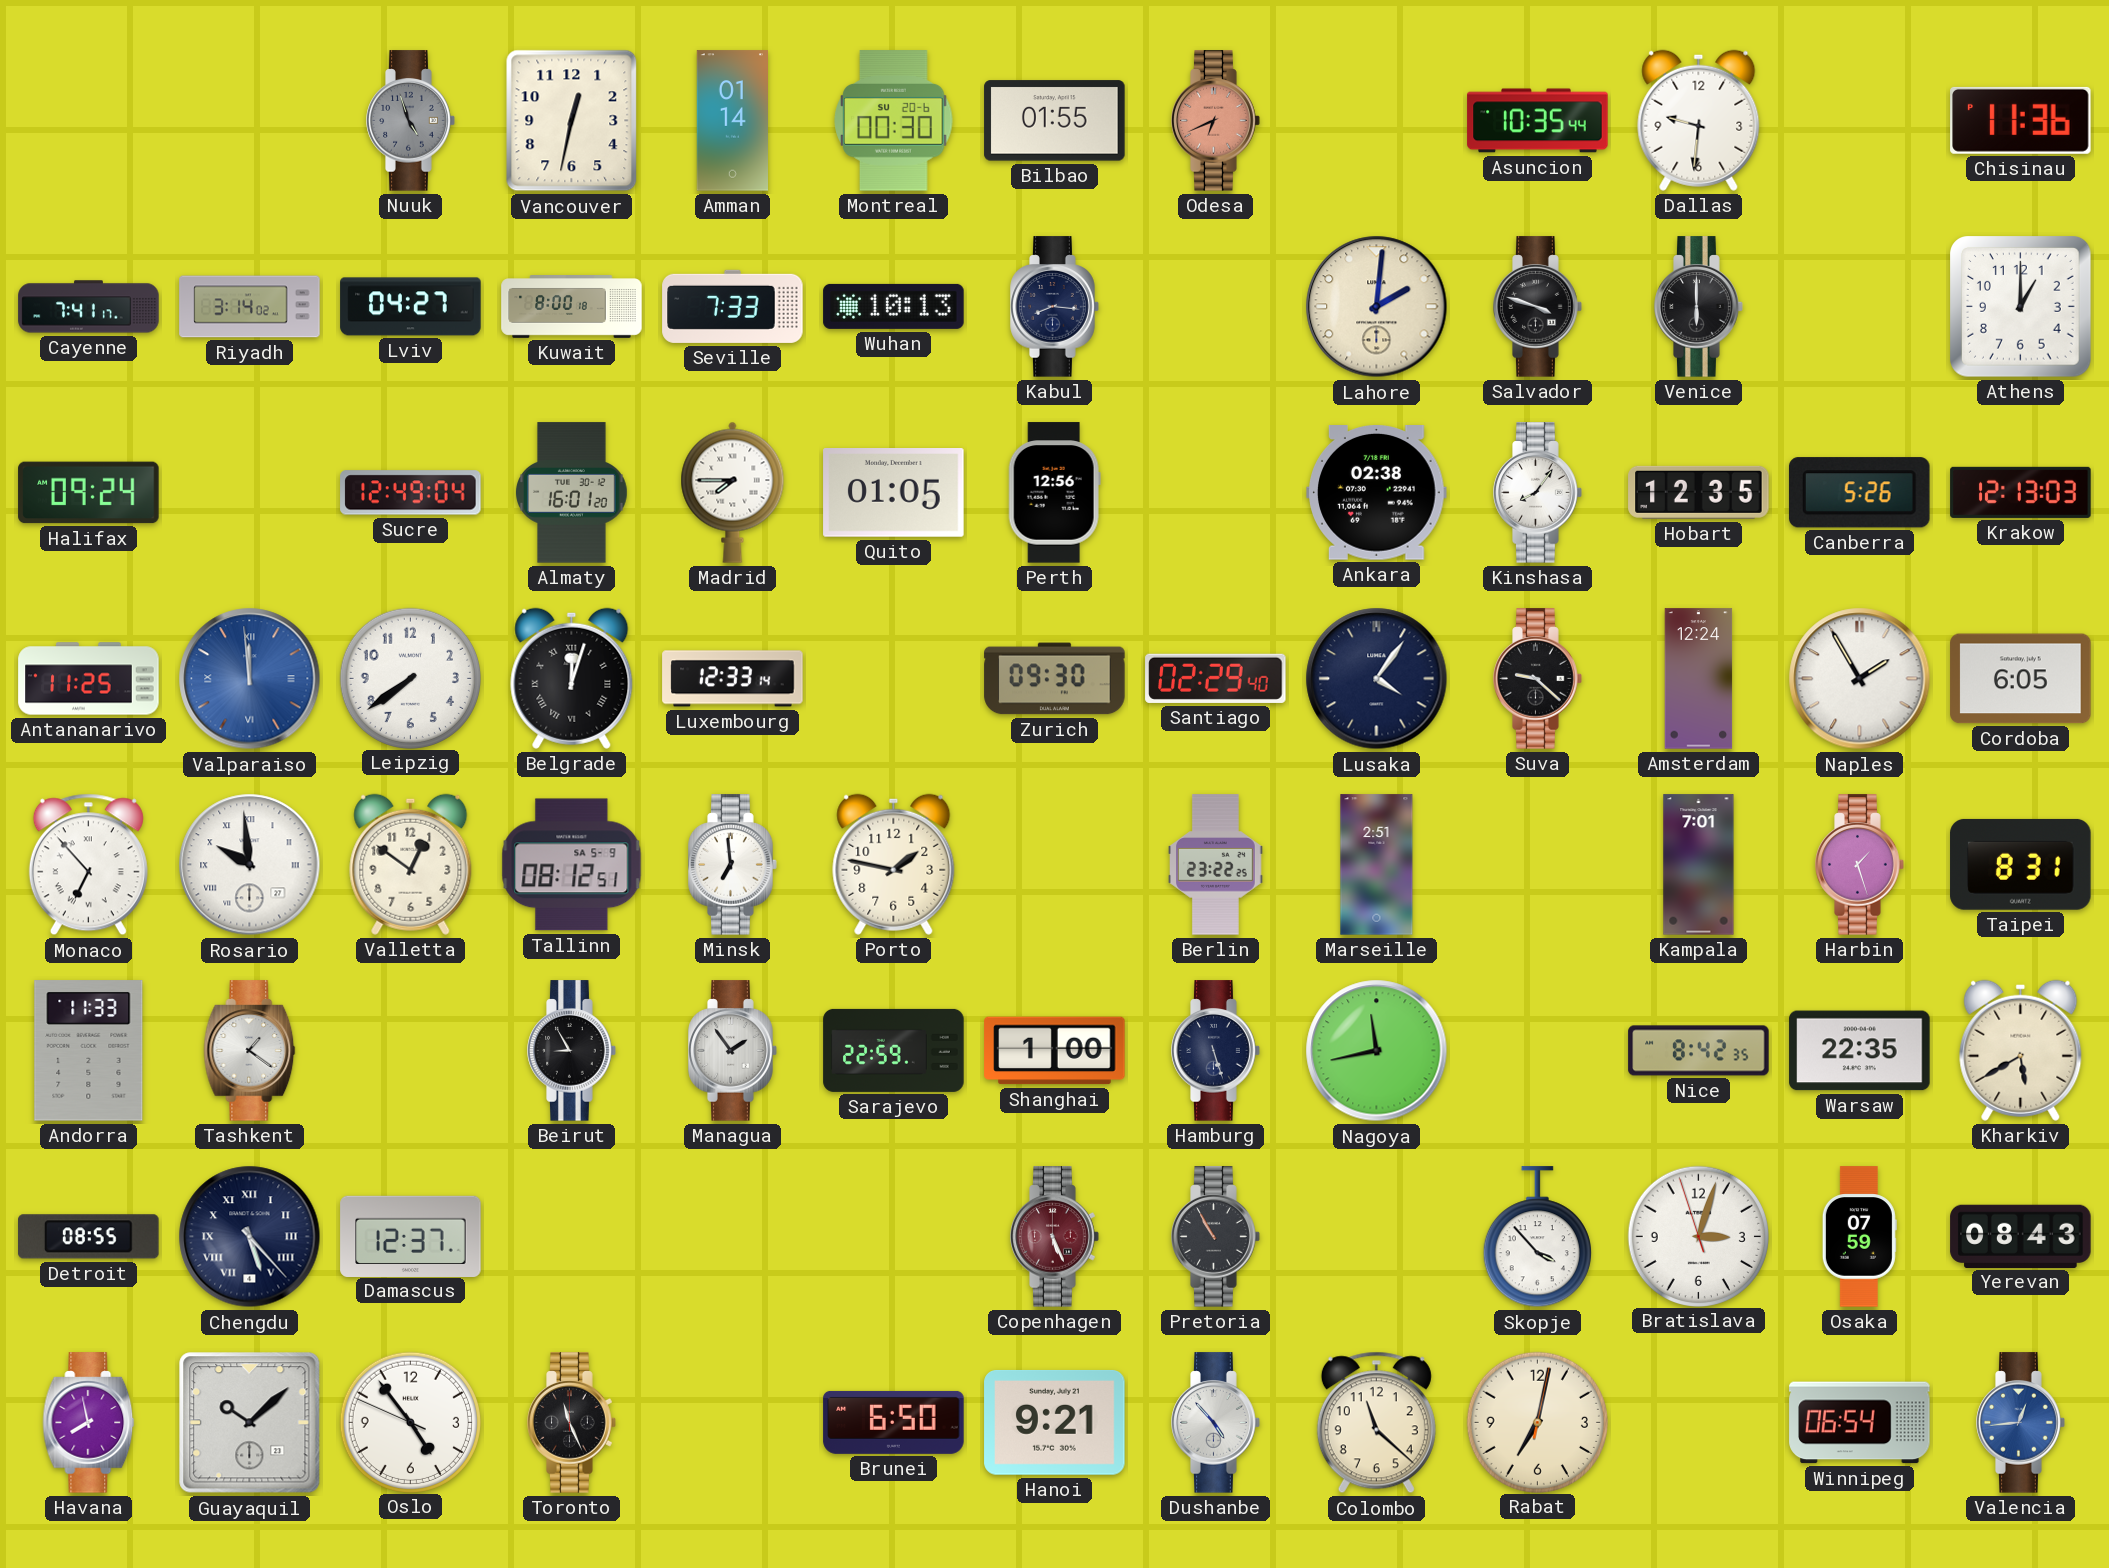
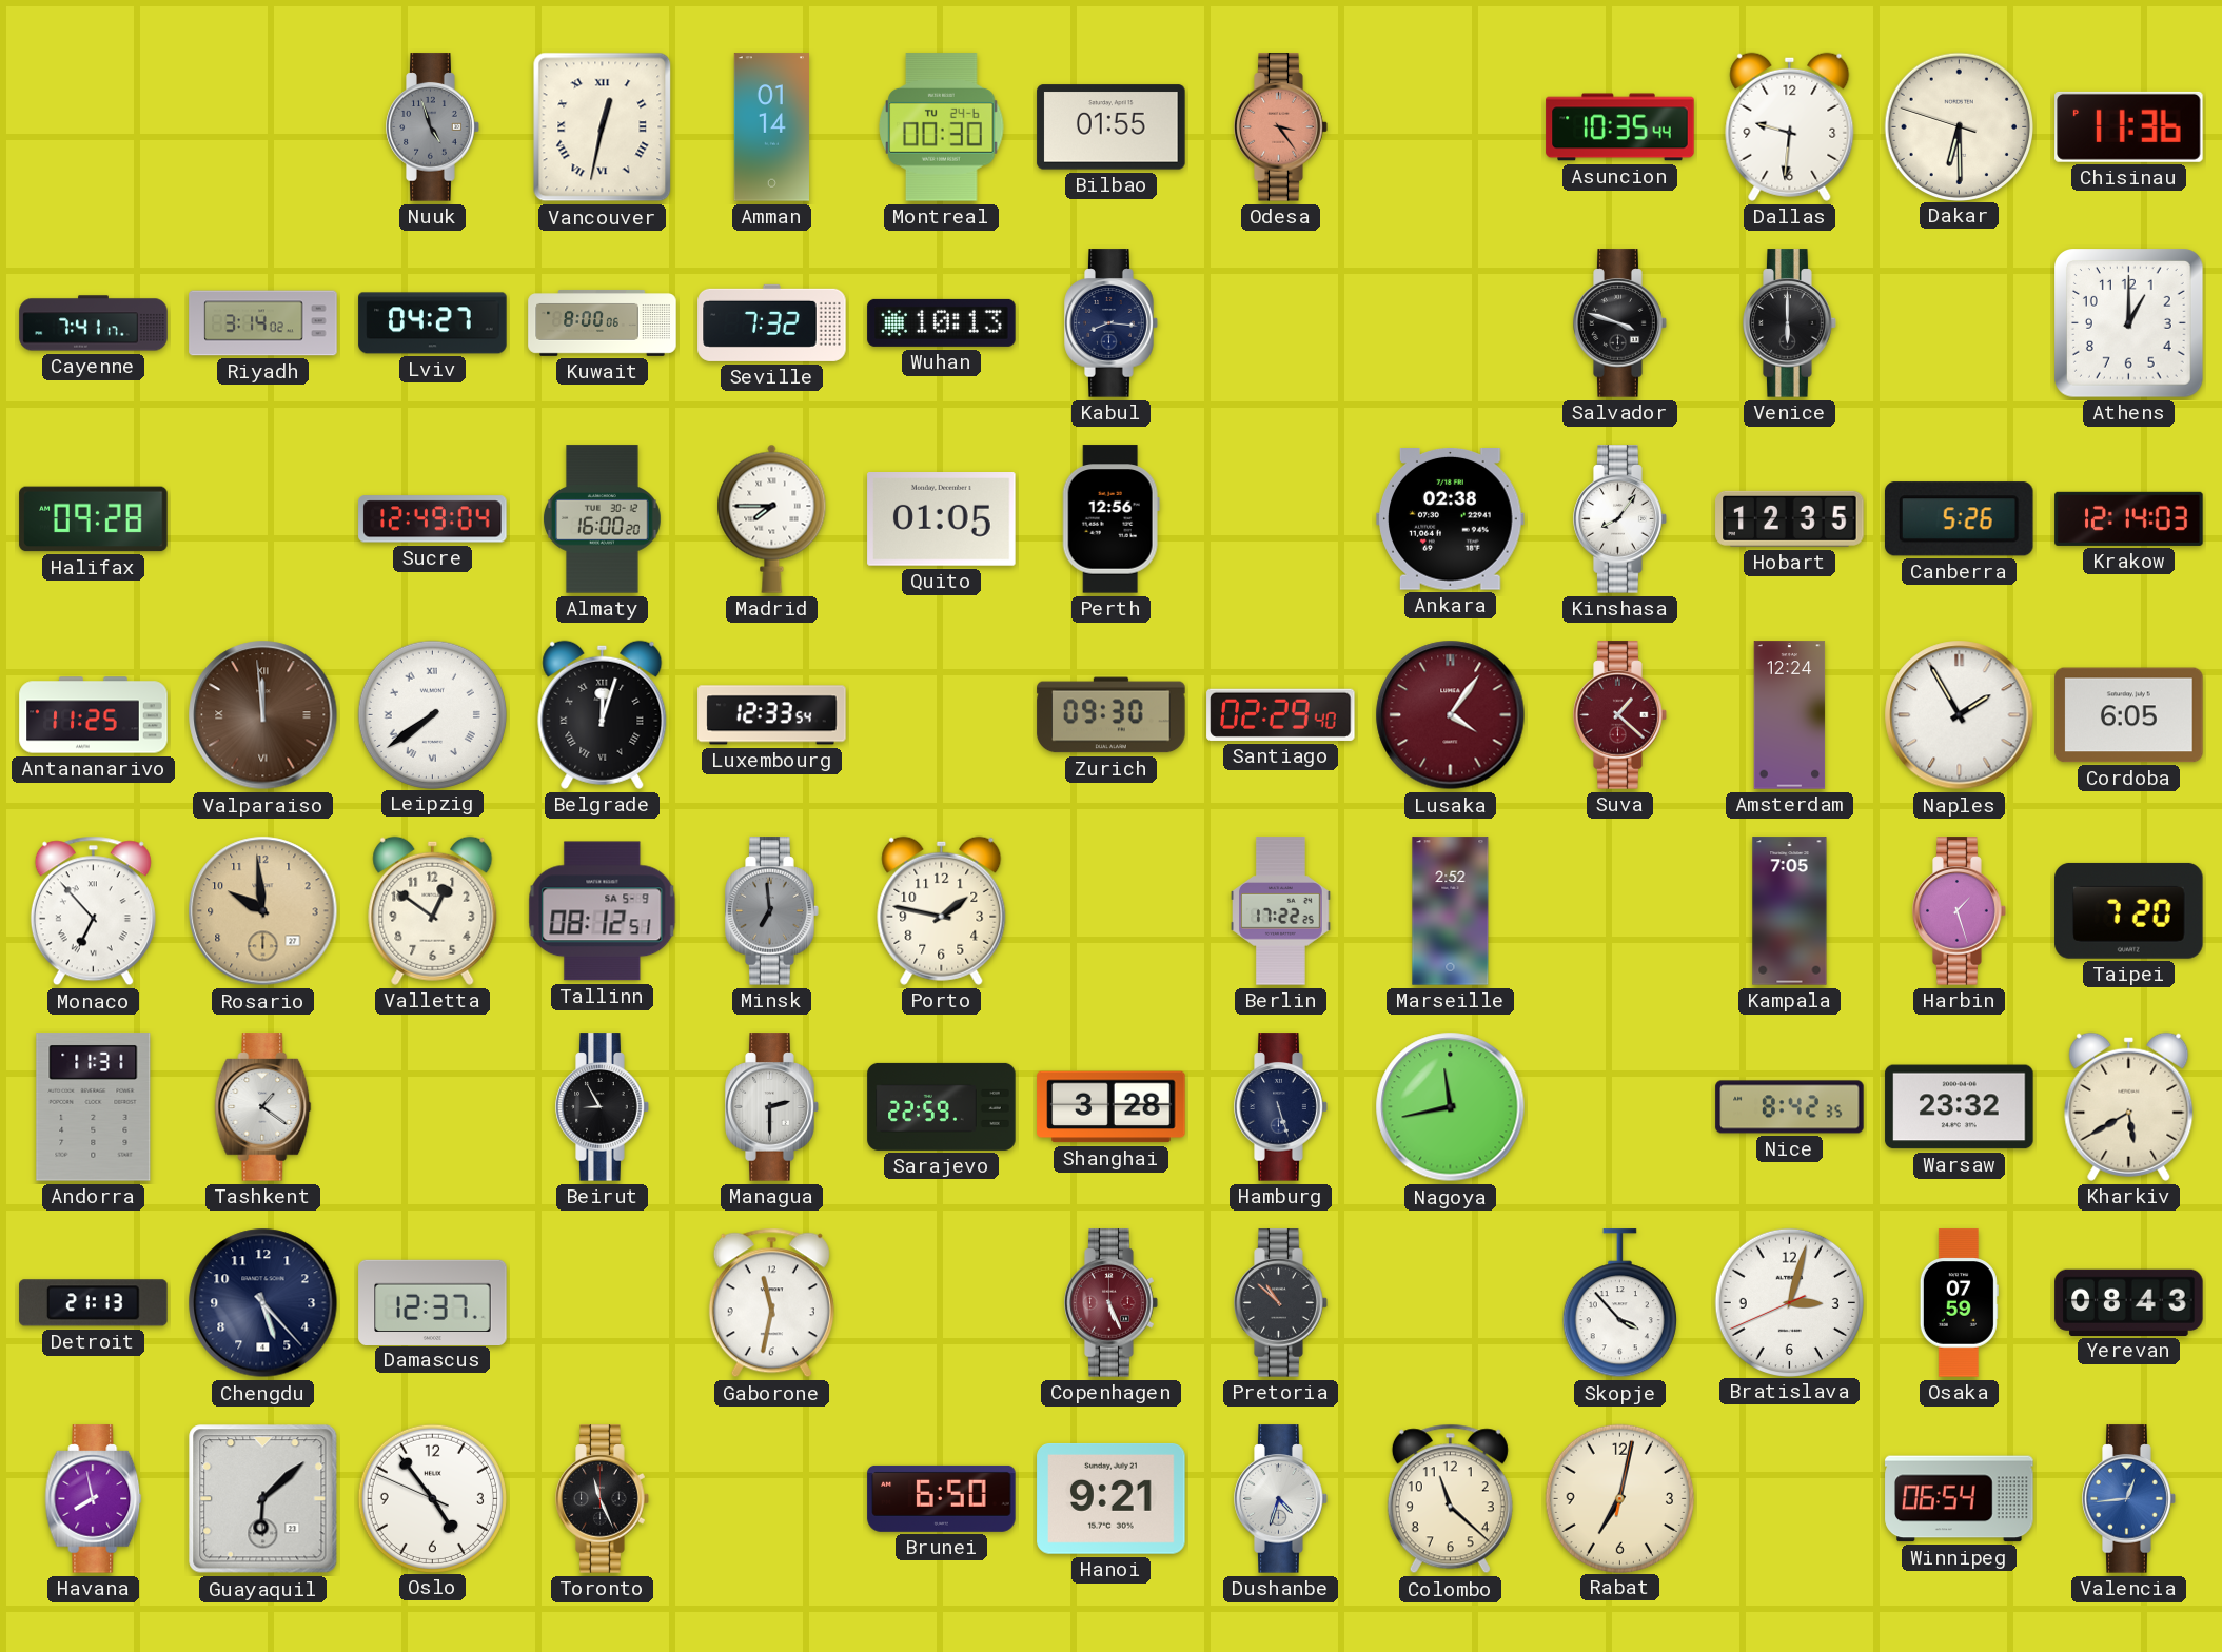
Vancouver numerals: Arabic -> Roman
Montreal date: SU 20-6 -> TU 24-6
Odesa: 6:41 -> 3:24
Dakar: none -> 6:29
Kuwait: 8:00:18 -> 8:00:06
Seville: 7:33 -> 7:32
Lahore: 2:01 -> none
Halifax: 09:24 -> 09:28
Almaty: 16:01 -> 16:00
Krakow: 12:13 -> 12:14
Valparaiso dial: blue -> brown
Leipzig numerals: Arabic -> Roman
Luxembourg: 12:33:14 -> 12:33:54
Lusaka dial: navy -> burgundy
Suva: 9:22 -> 1:22
Suva dial: black -> burgundy
Rosario dial: white -> champagne
Rosario numerals: Roman -> Arabic
Minsk dial: white -> grey
Berlin: 23:22 -> 17:22
Marseille: 2:51 -> 2:52
Kampala: 7:01 -> 7:05
Taipei: 8:31 -> 7:20
Andorra: 11:33 -> 11:31
Managua: 1:54 -> 2:30
Shanghai: 1:00 -> 3:28
Warsaw: 22:35 -> 23:32
Detroit: 08:55 -> 21:13
Chengdu numerals: Roman -> Arabic
Gaborone: none -> 11:32
Pretoria: 10:55 -> 10:52
Bratislava: 3:02:57 -> 3:02:41
Guayaquil: 10:08 -> 6:08
Dushanbe: 4:53 -> 4:33
